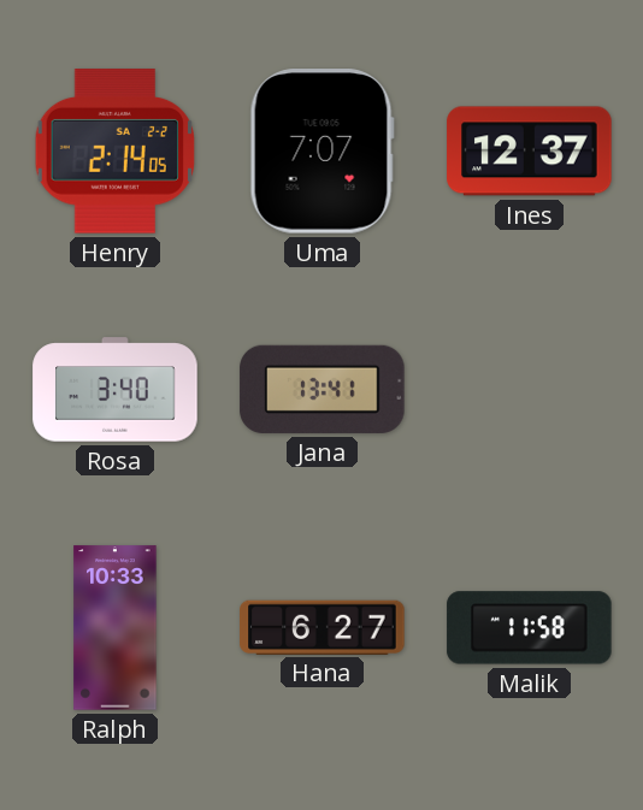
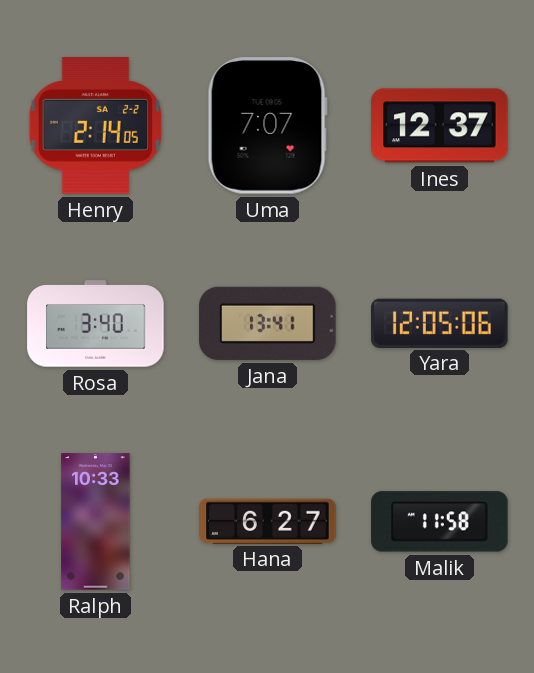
Yara: none -> 12:05
